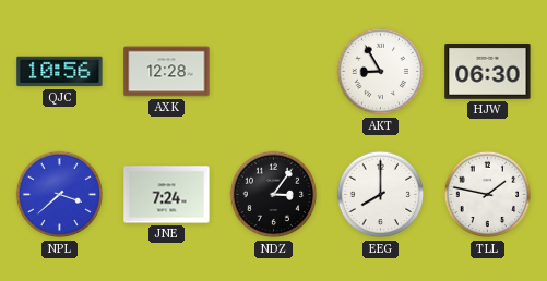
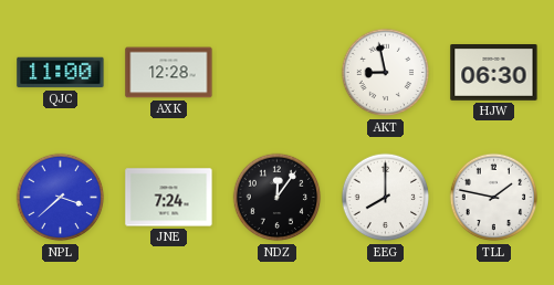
QJC: 10:56 -> 11:00
AKT: 8:55 -> 8:58
NDZ: 3:06 -> 12:06
